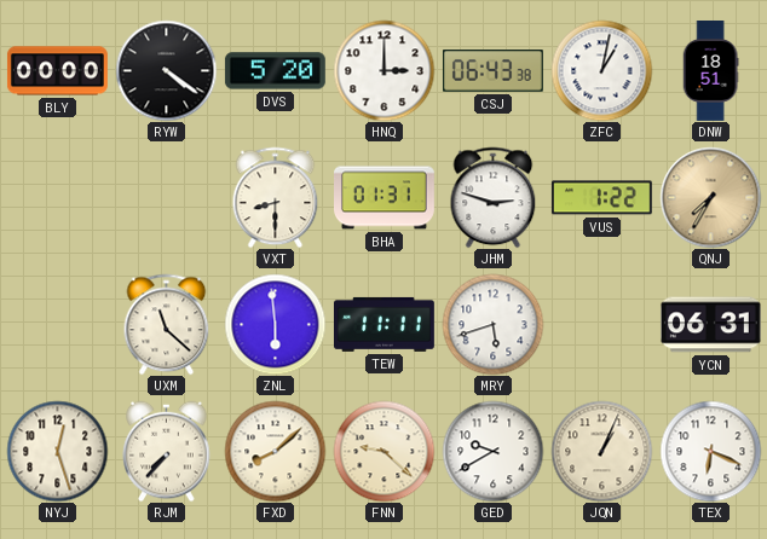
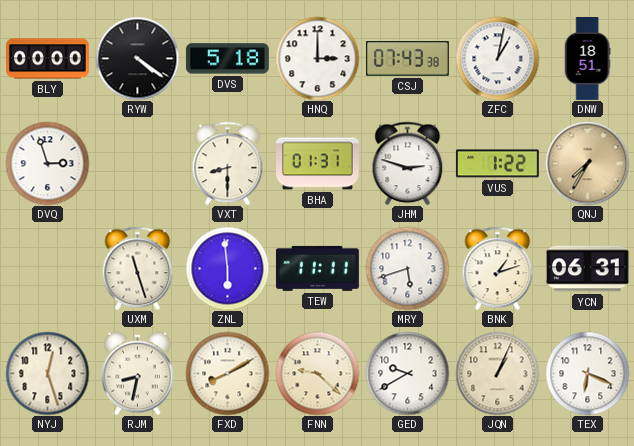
DVS: 5:20 -> 5:18
CSJ: 06:43 -> 07:43
DVQ: none -> 2:57
UXM: 11:22 -> 11:27
BNK: none -> 1:12
RJM: 7:37 -> 8:32
FXD: 8:08 -> 8:10
